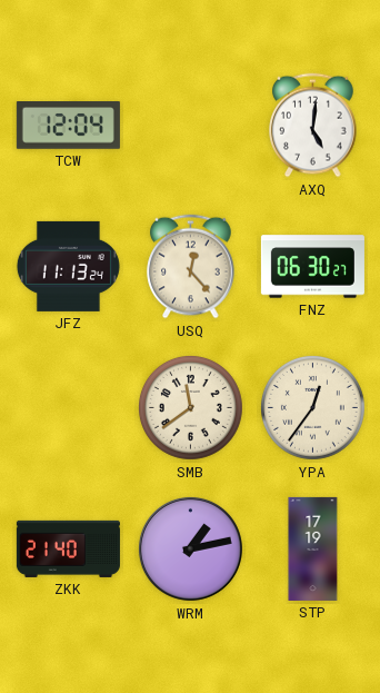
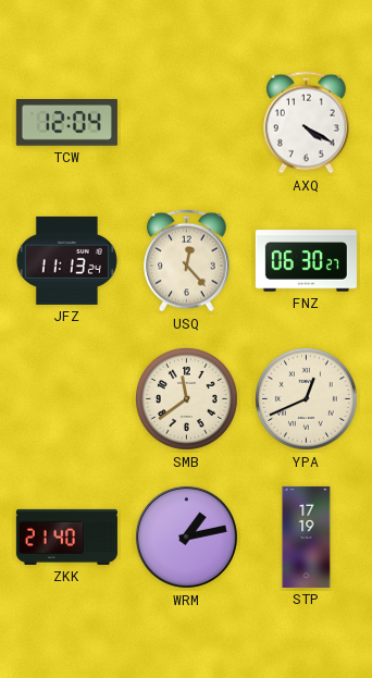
AXQ: 5:01 -> 4:20
YPA: 12:36 -> 12:41
